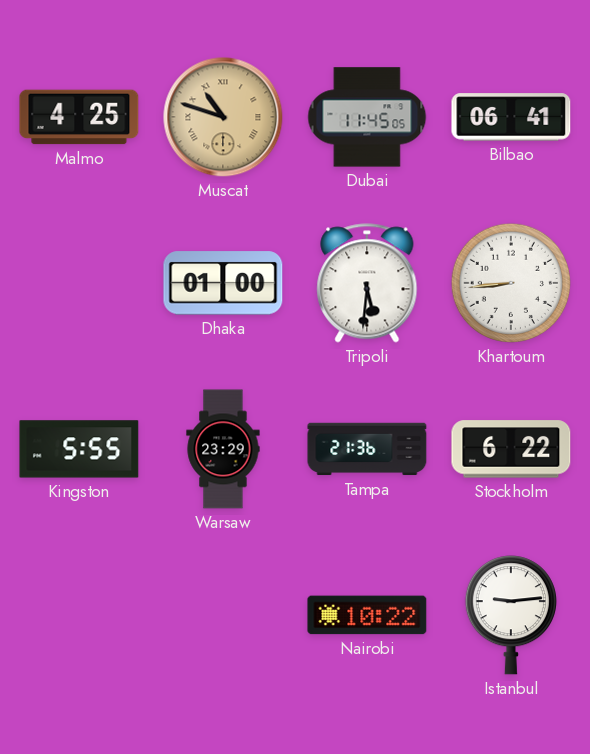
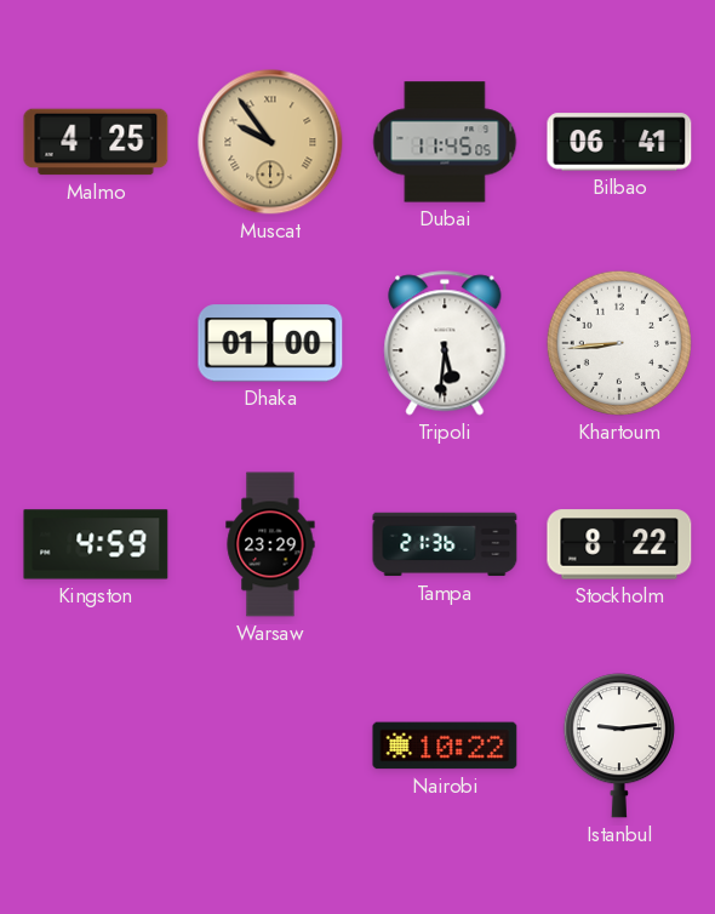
Muscat: 10:48 -> 9:54
Kingston: 5:55 -> 4:59
Stockholm: 6:22 -> 8:22
